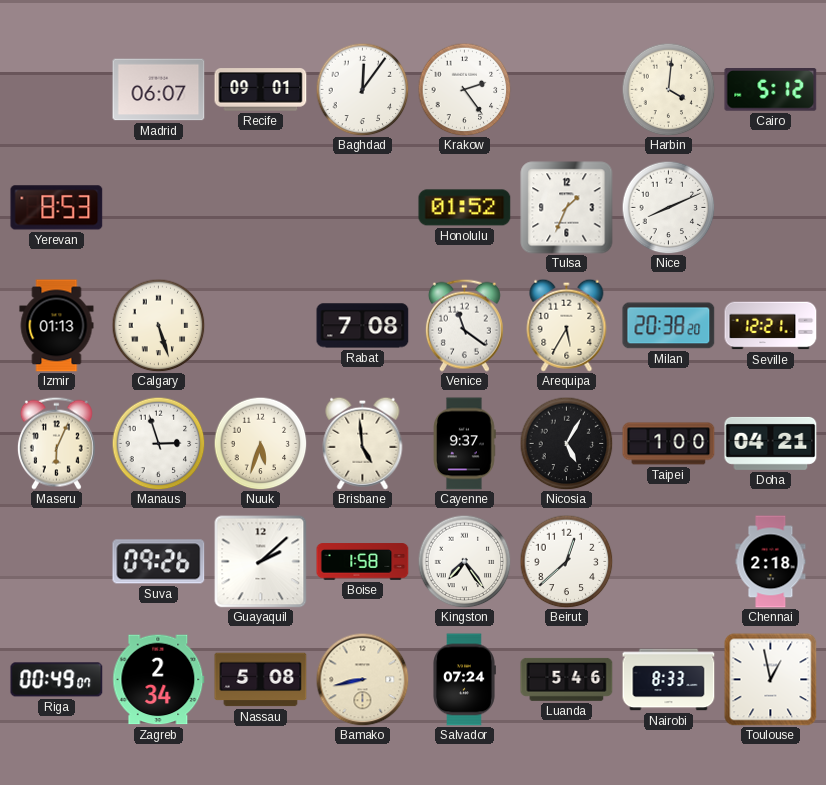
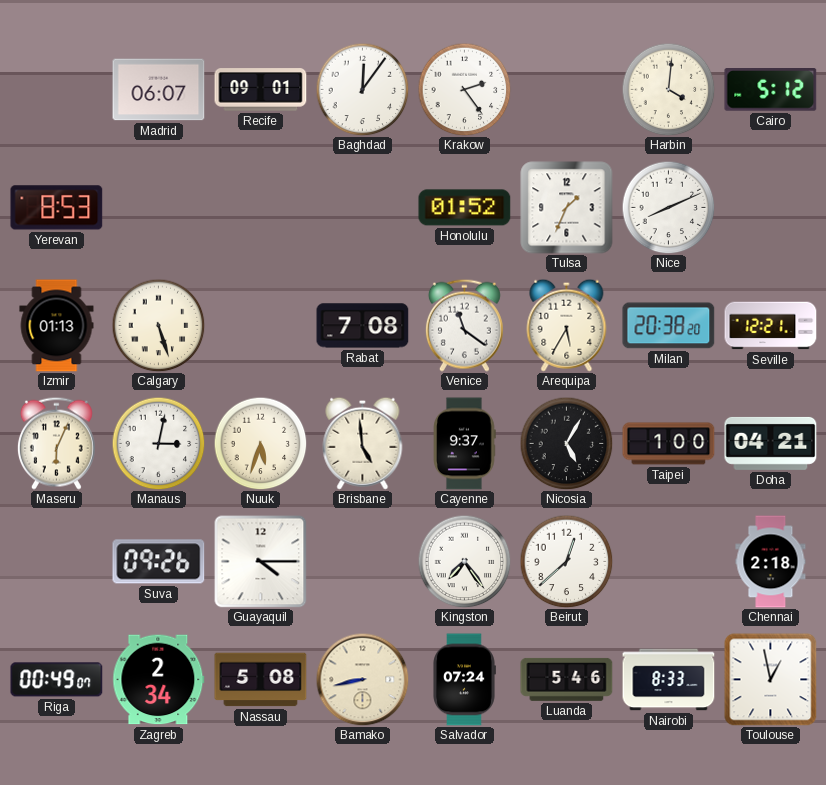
Manaus: 2:57 -> 3:02
Guayaquil: 2:08 -> 4:15
Boise: 1:58 -> none
